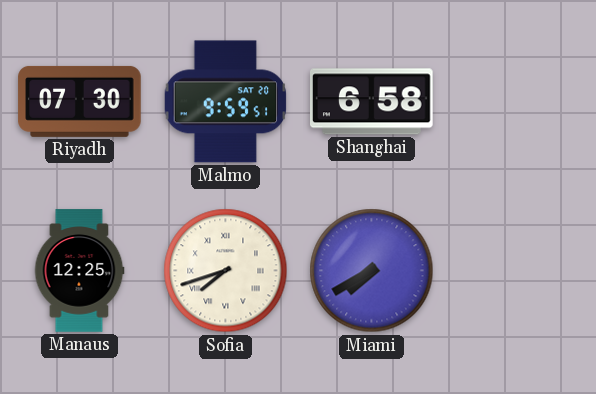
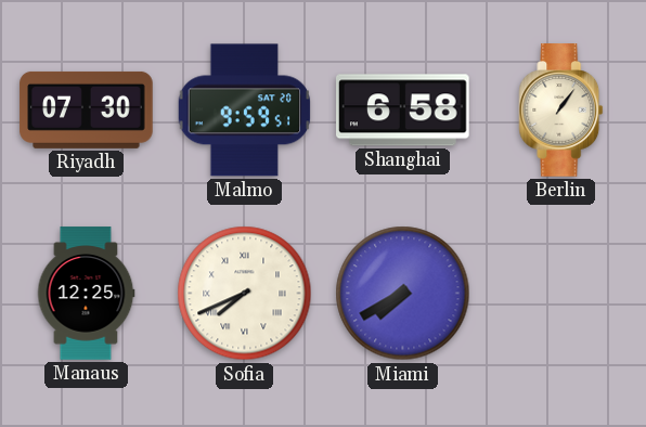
Berlin: none -> 1:06
Sofia: 7:42 -> 7:41
